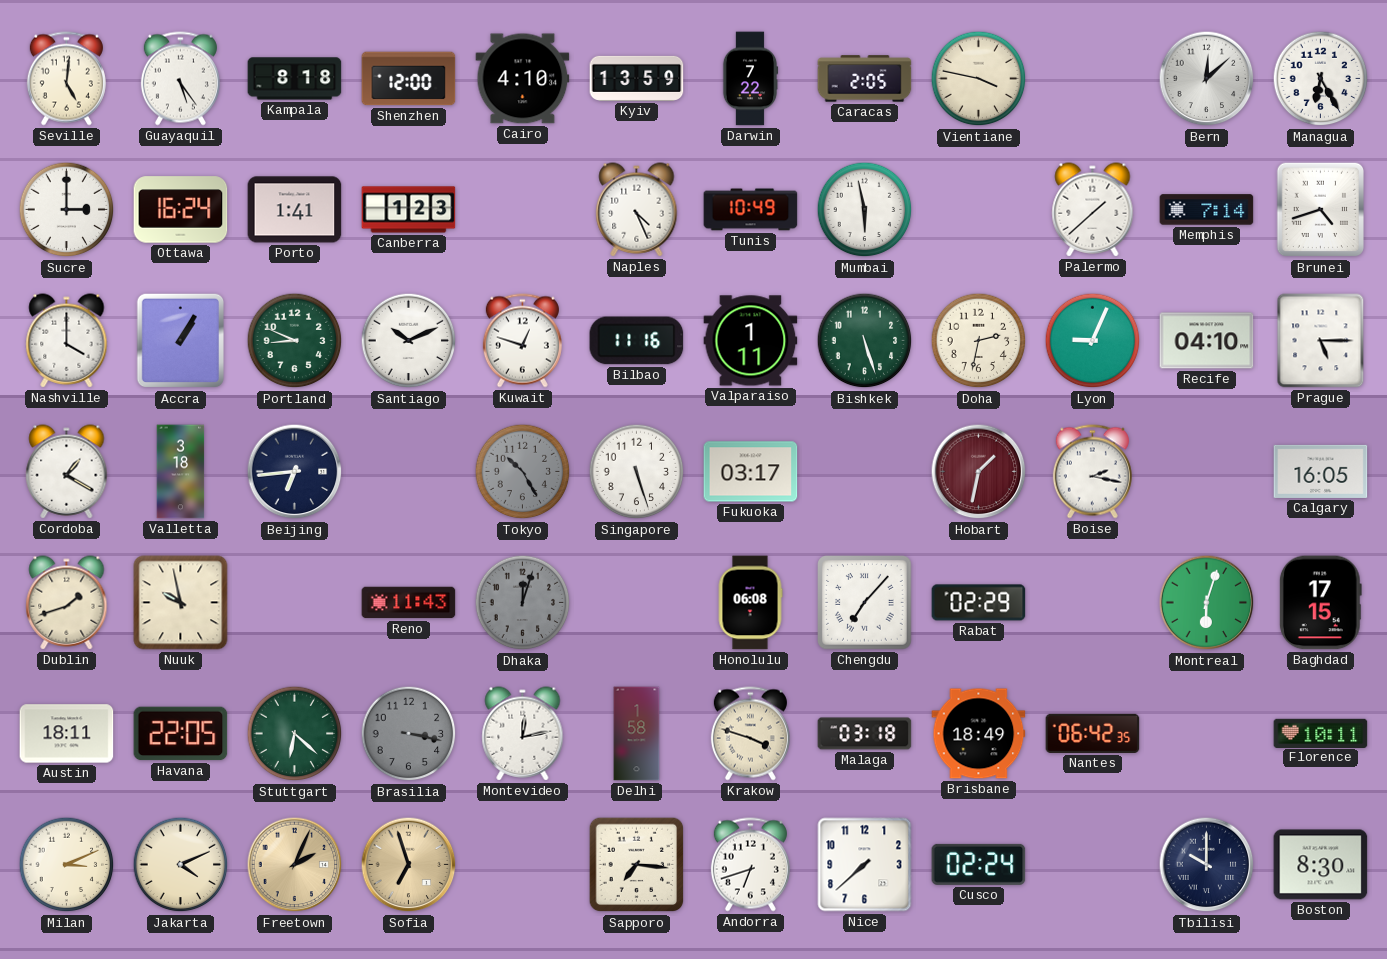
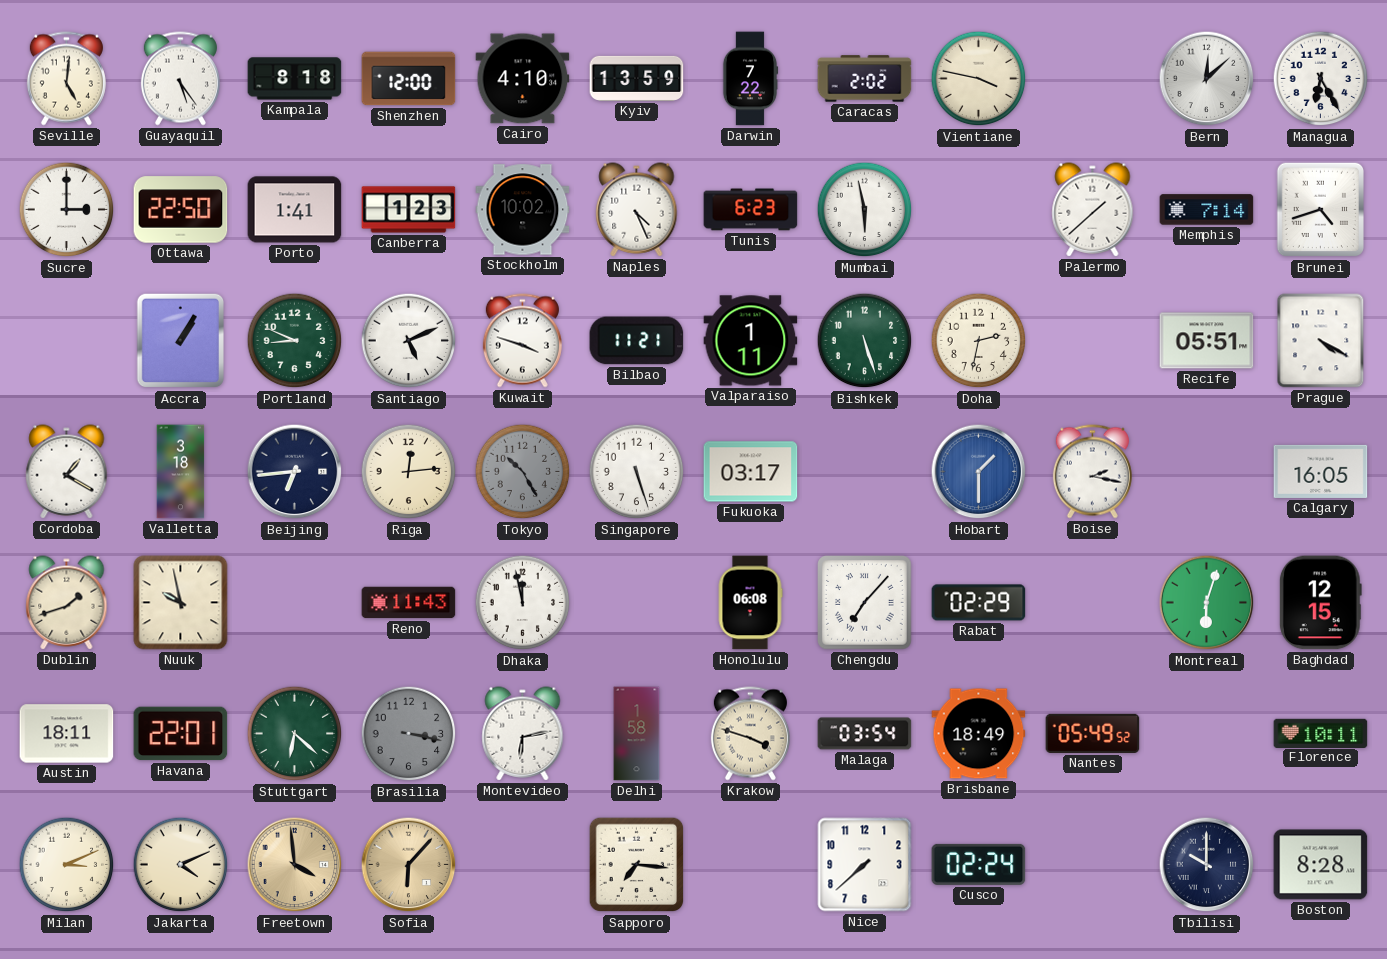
Caracas: 2:05 -> 2:02
Ottawa: 16:24 -> 22:50
Stockholm: none -> 10:02
Tunis: 10:49 -> 6:23
Nashville: 4:00 -> none
Santiago: 10:11 -> 5:11
Kuwait: 12:48 -> 3:48
Bilbao: 11:16 -> 11:21
Lyon: 9:04 -> none
Recife: 04:10 -> 05:51
Prague: 5:15 -> 4:20
Riga: none -> 12:14
Hobart: 1:32 -> 1:30
Hobart dial: burgundy -> blue
Dhaka: 12:03 -> 11:58
Dhaka dial: grey -> white
Baghdad: 17:15 -> 12:15
Havana: 22:05 -> 22:01
Montevideo: 12:13 -> 6:13
Malaga: 03:18 -> 03:54
Nantes: 06:42 -> 05:49
Freetown: 2:04 -> 3:59
Sofia: 6:57 -> 6:07
Andorra: 6:42 -> none
Boston: 8:30 -> 8:28
